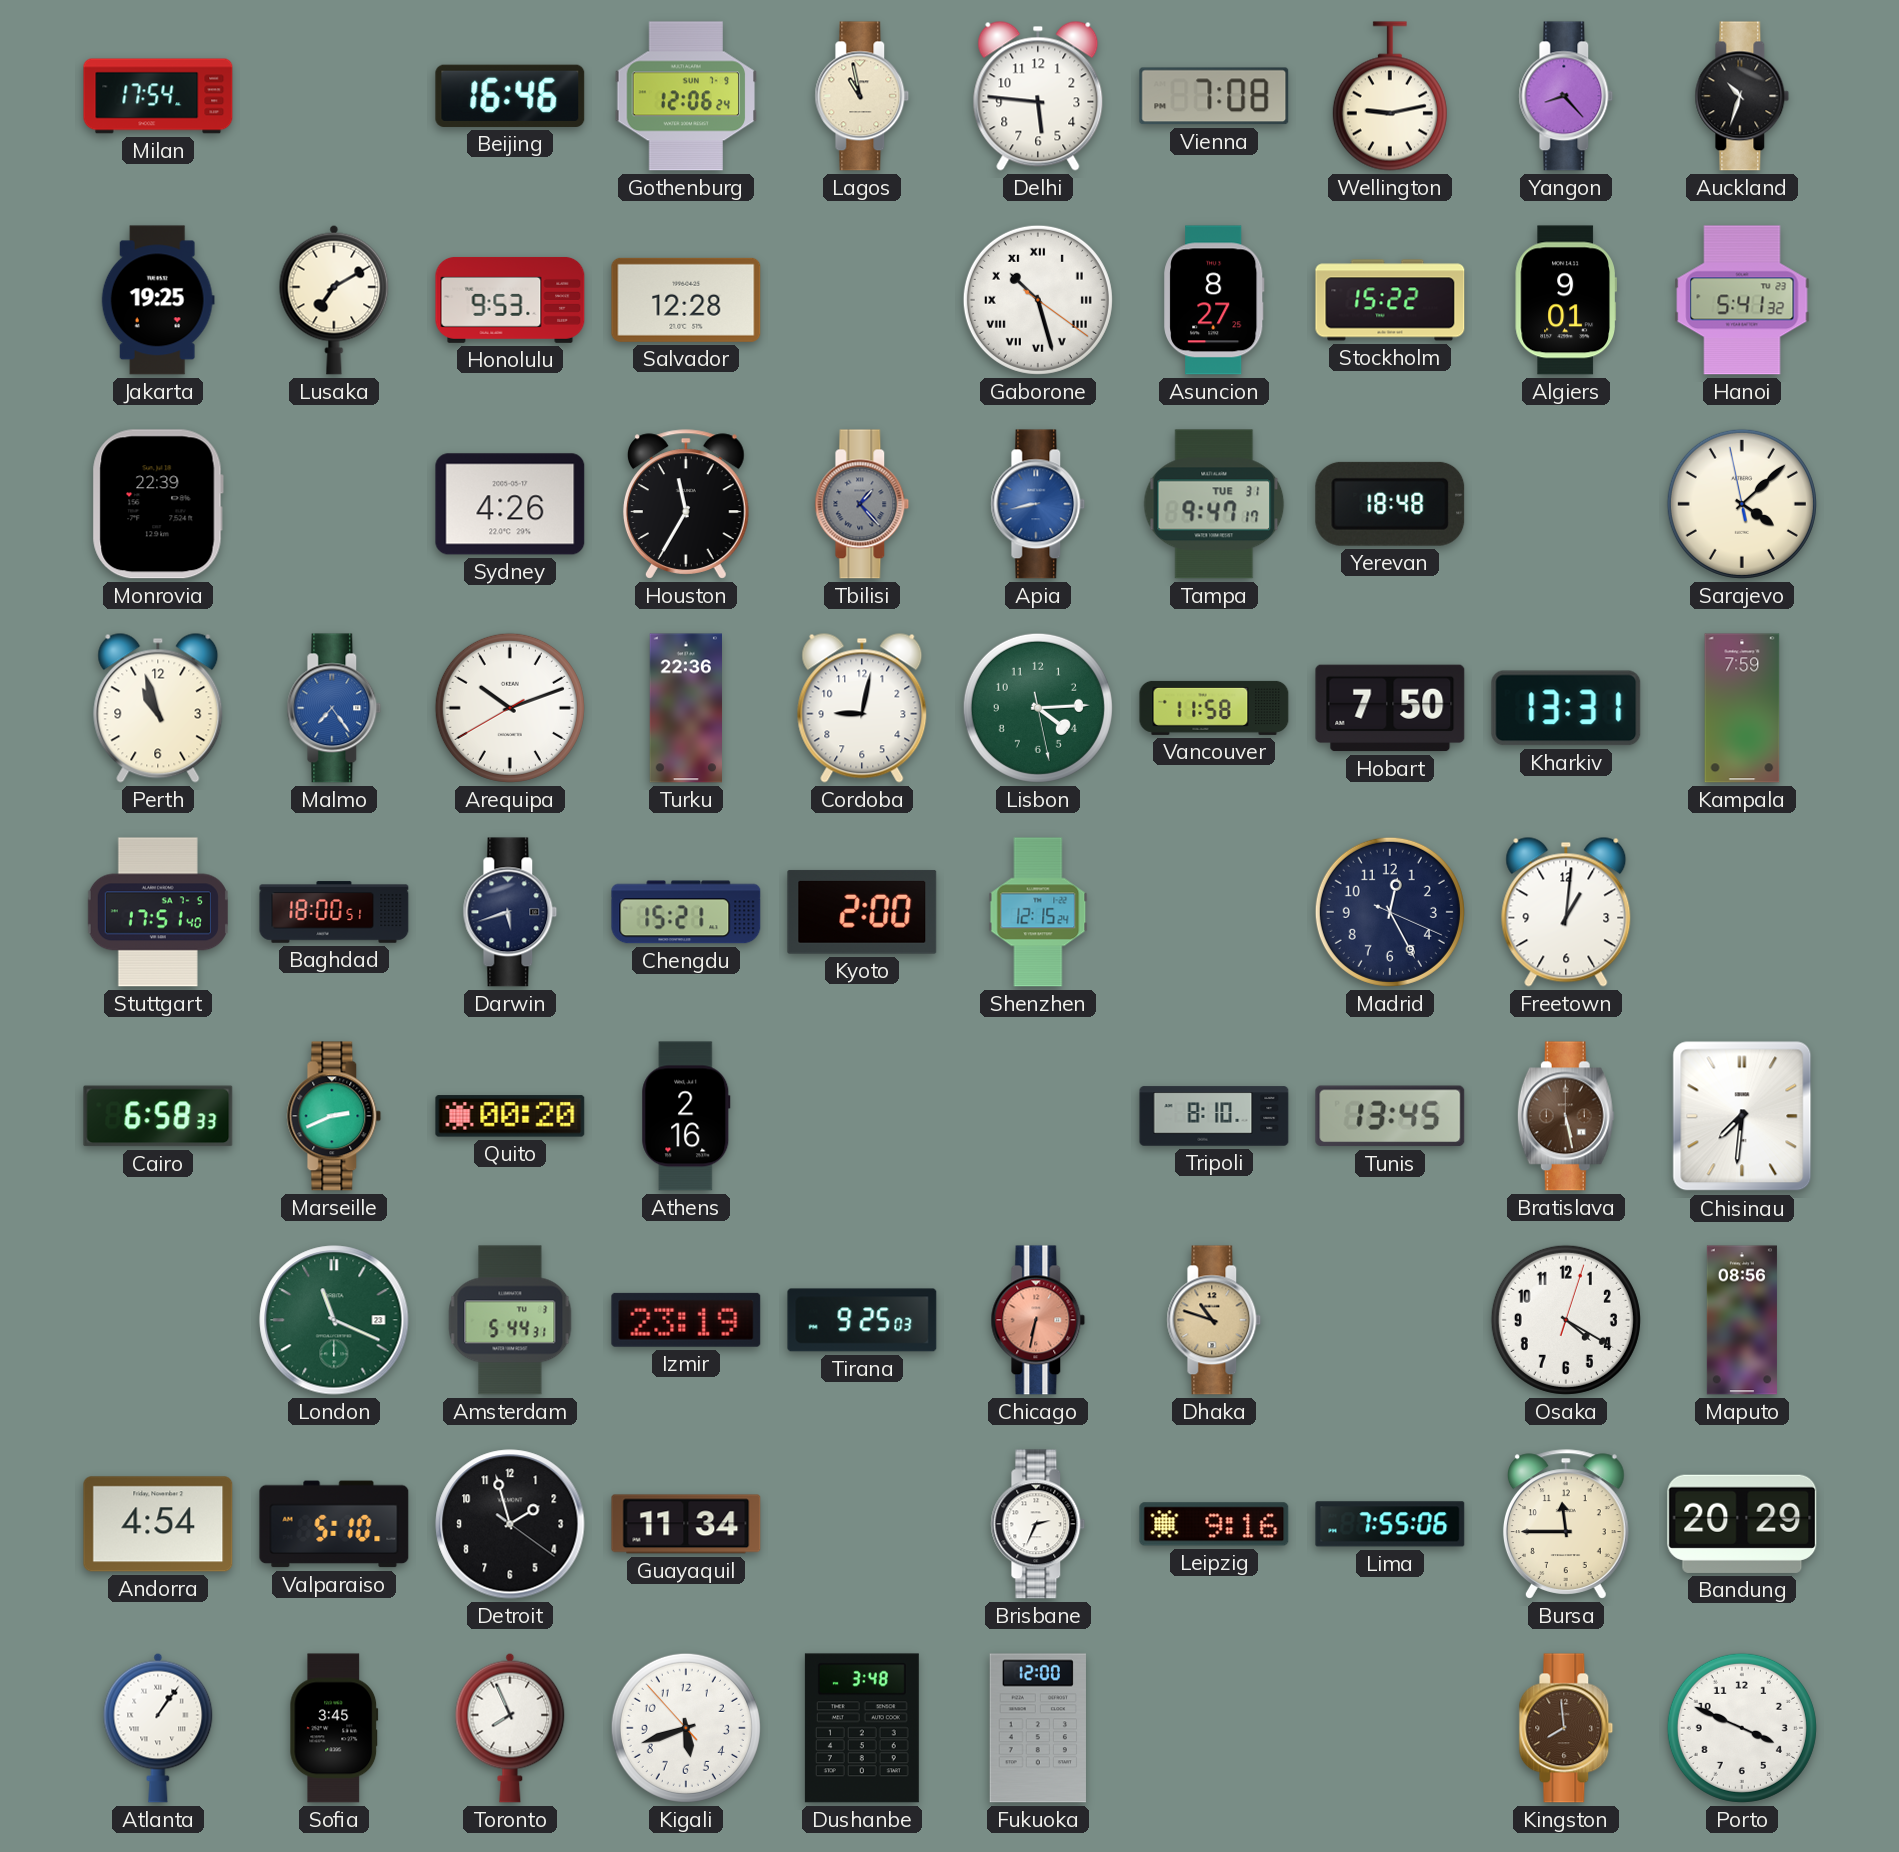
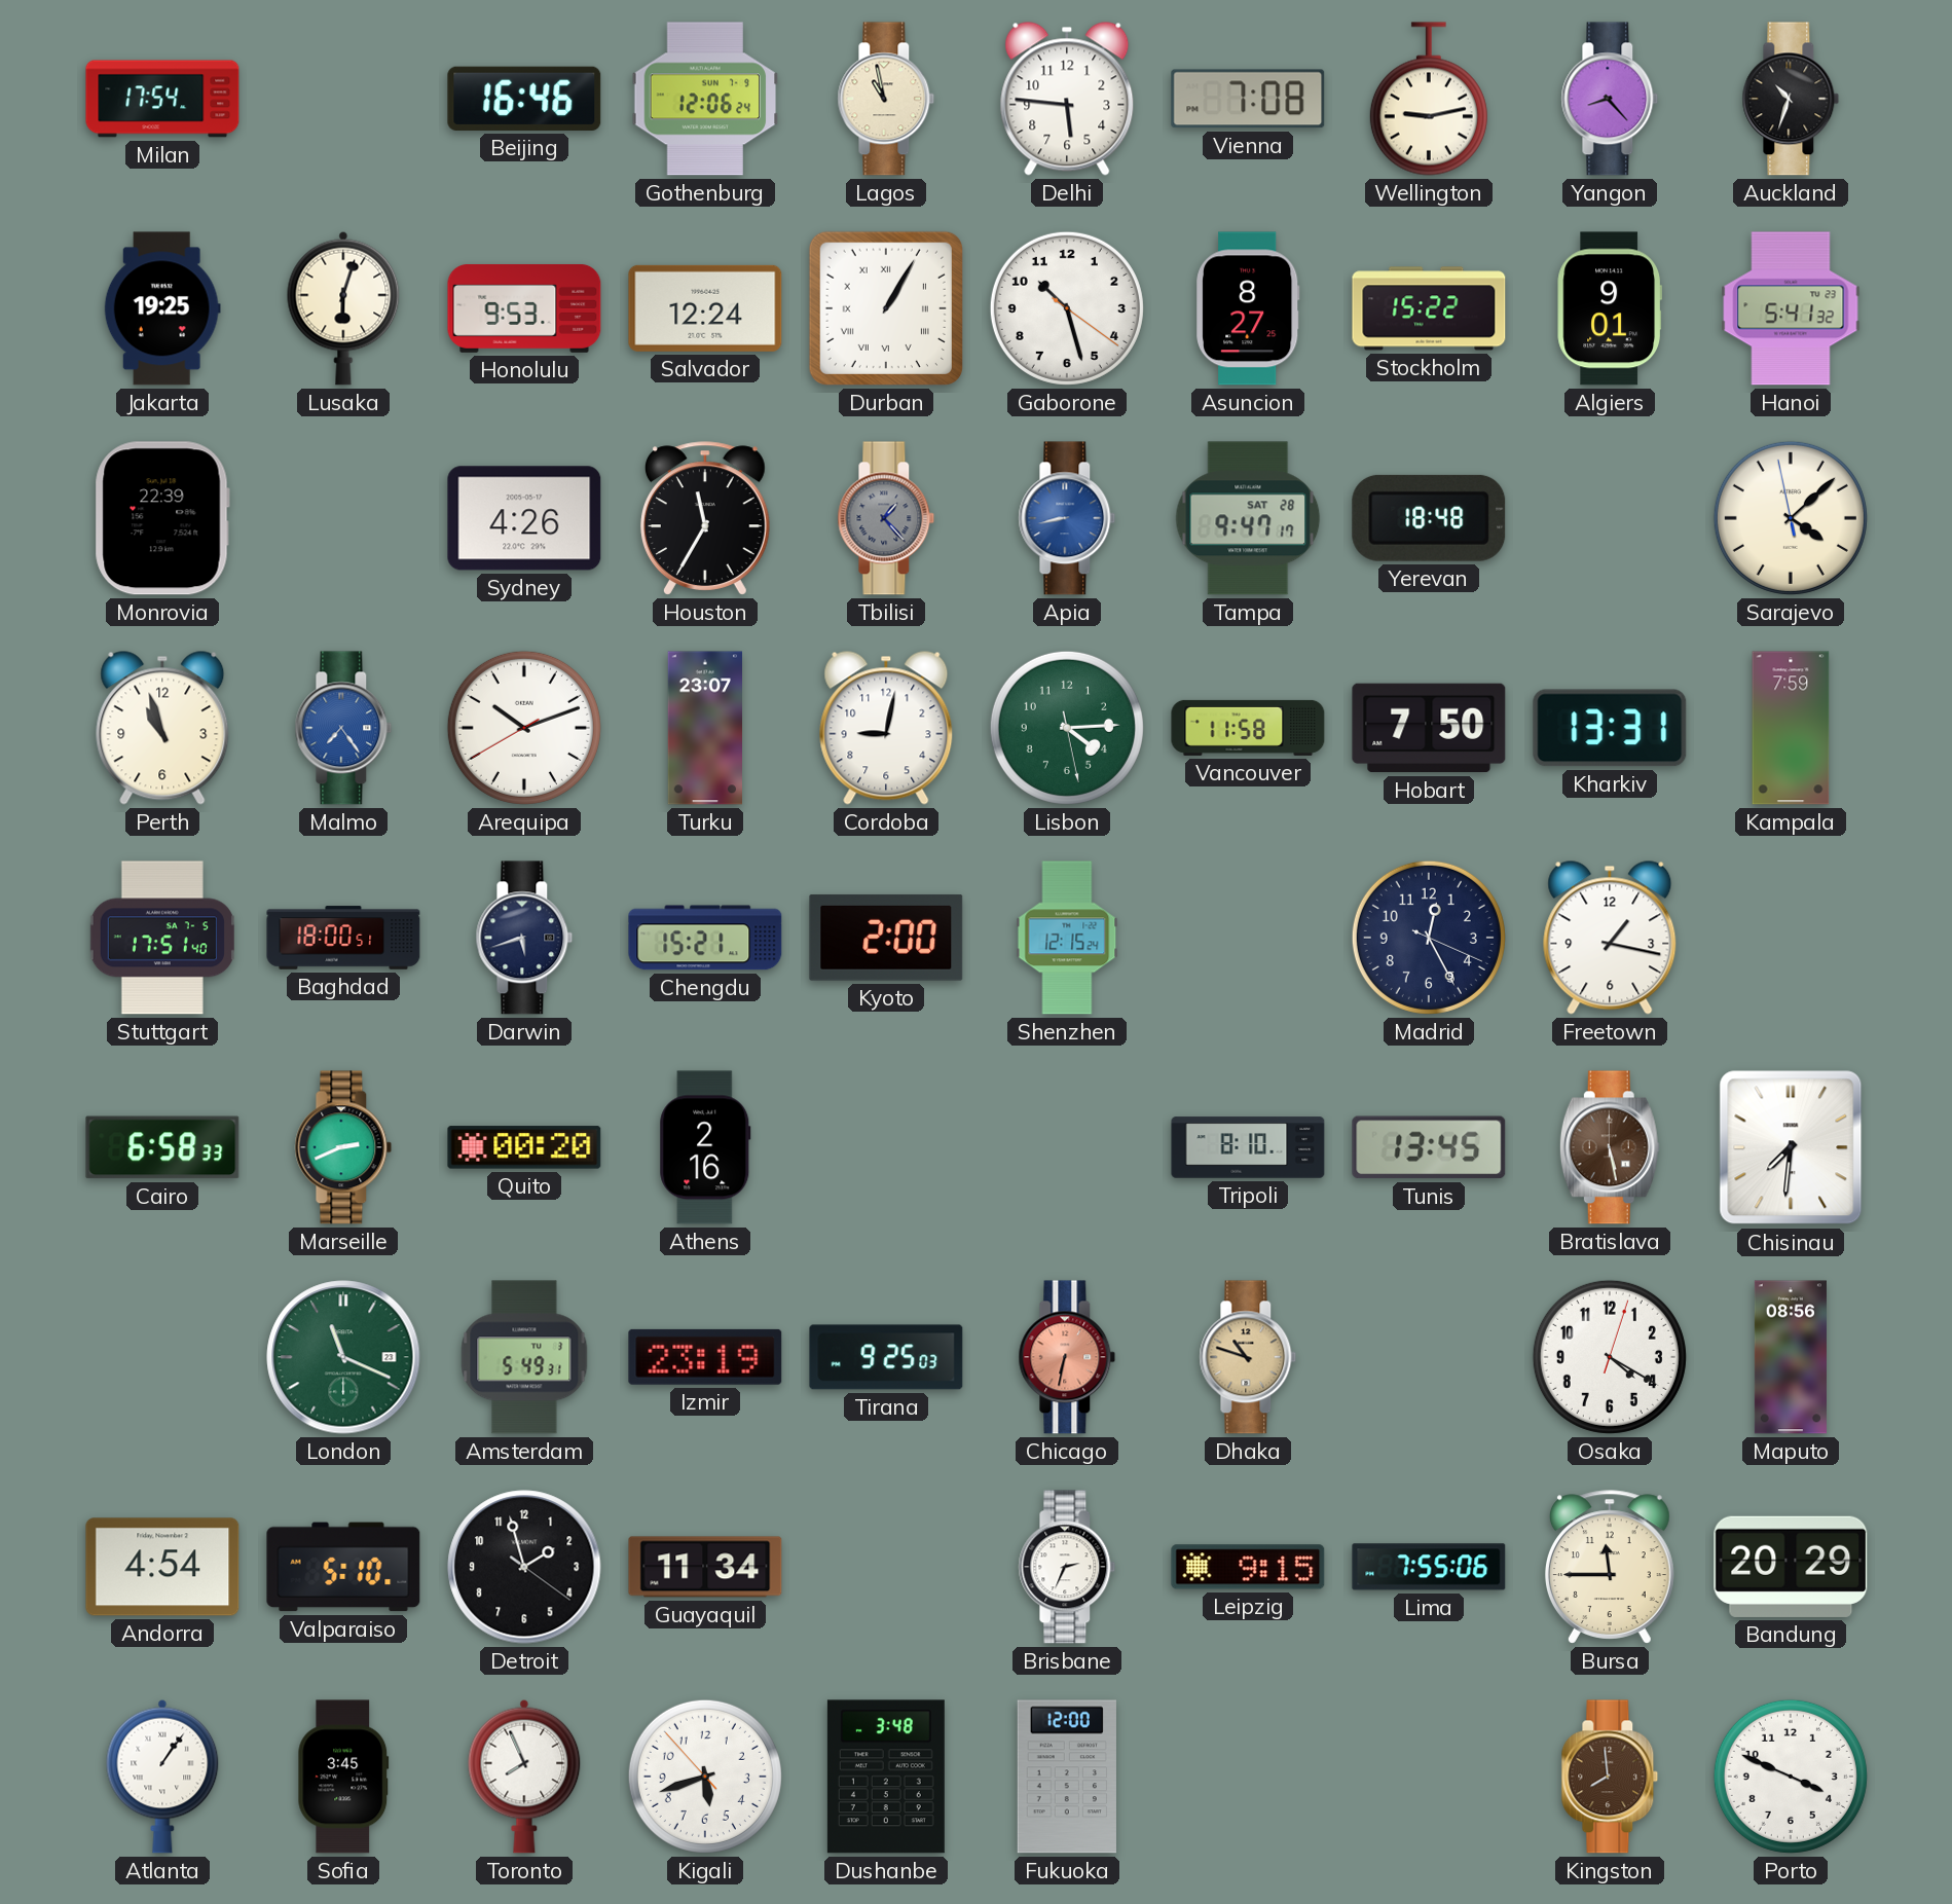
Lusaka: 7:10 -> 6:03
Salvador: 12:28 -> 12:24
Durban: none -> 1:05
Gaborone numerals: Roman -> Arabic
Tampa date: TUE 31 -> SAT 28
Turku: 22:36 -> 23:07
Freetown: 1:01 -> 1:17
Amsterdam: 5:44 -> 5:49
Leipzig: 9:16 -> 9:15
